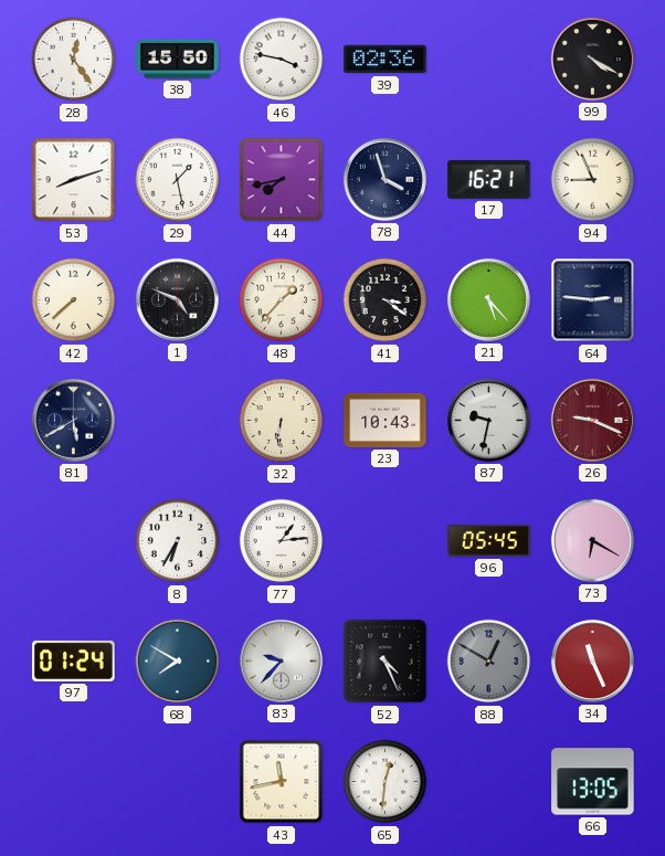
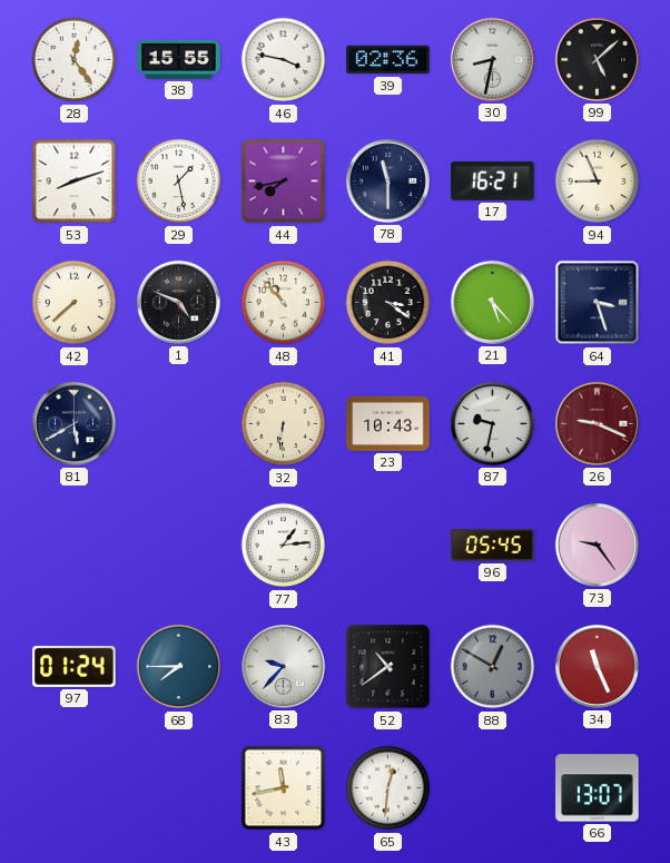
38: 15:50 -> 15:55
30: none -> 8:32
99: 4:20 -> 5:08
78: 3:57 -> 11:30
48: 1:37 -> 10:53
64: 2:46 -> 3:27
8: 6:35 -> none
73: 6:20 -> 9:24
68: 7:50 -> 7:45
52: 4:26 -> 10:39
66: 13:05 -> 13:07
